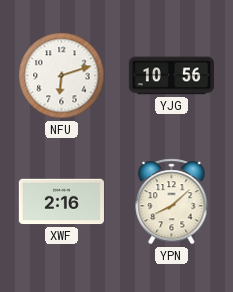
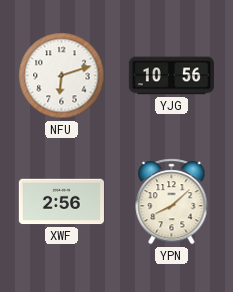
XWF: 2:16 -> 2:56
